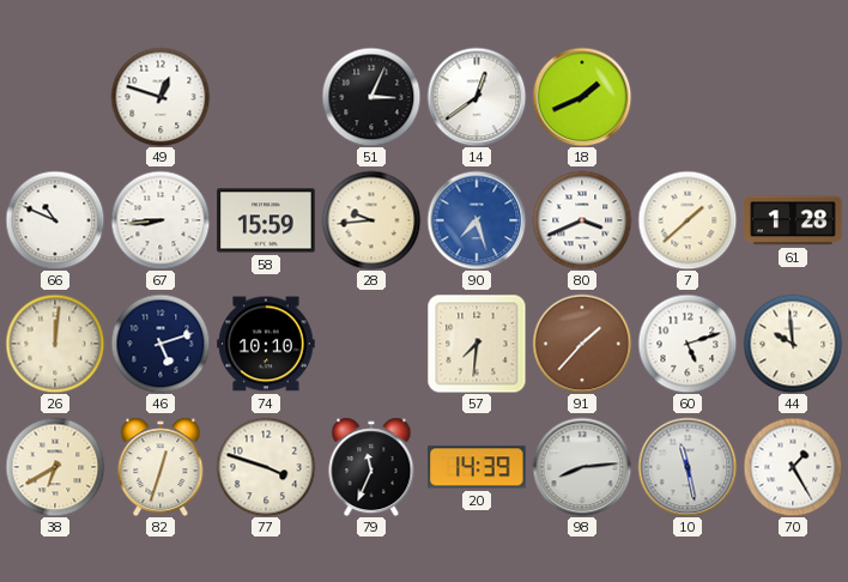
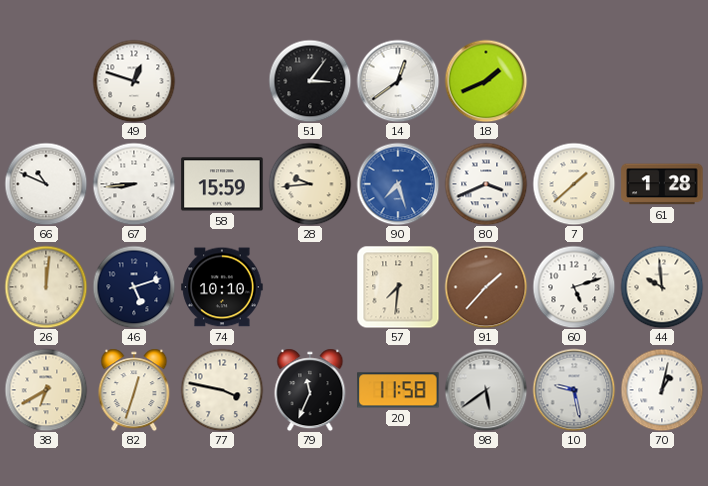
51: 3:04 -> 3:06
77: 3:48 -> 3:47
20: 14:39 -> 11:58
98: 8:14 -> 5:39
10: 11:28 -> 9:28
70: 1:25 -> 1:02
